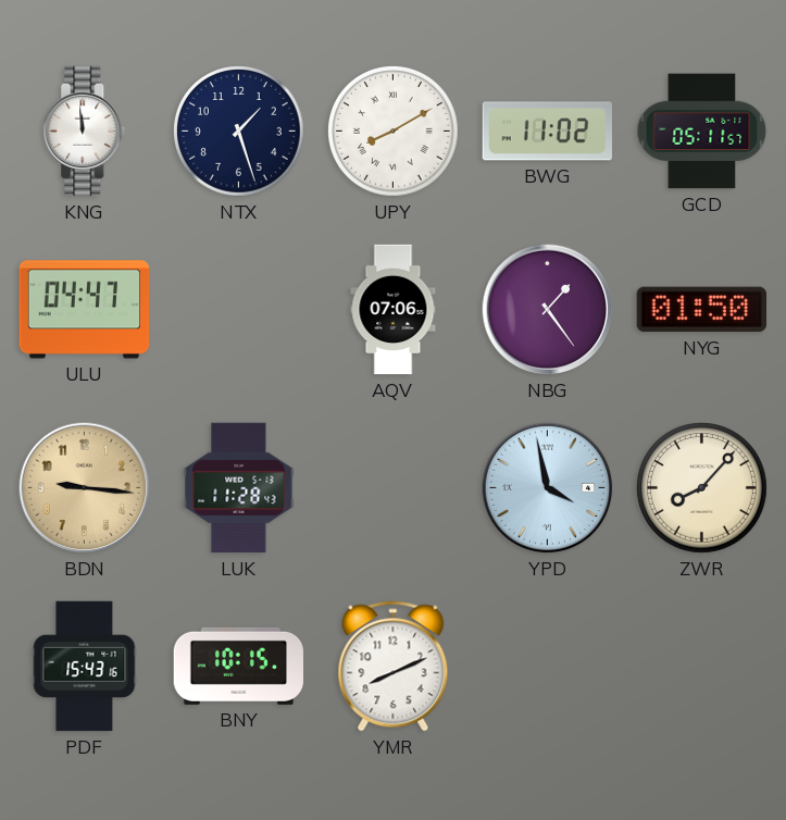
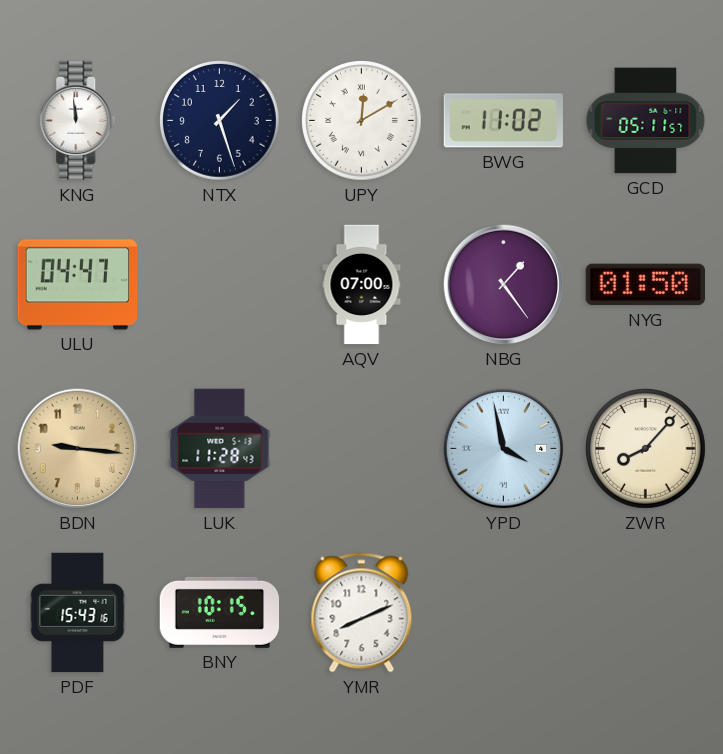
UPY: 8:10 -> 12:10
AQV: 07:06 -> 07:00
